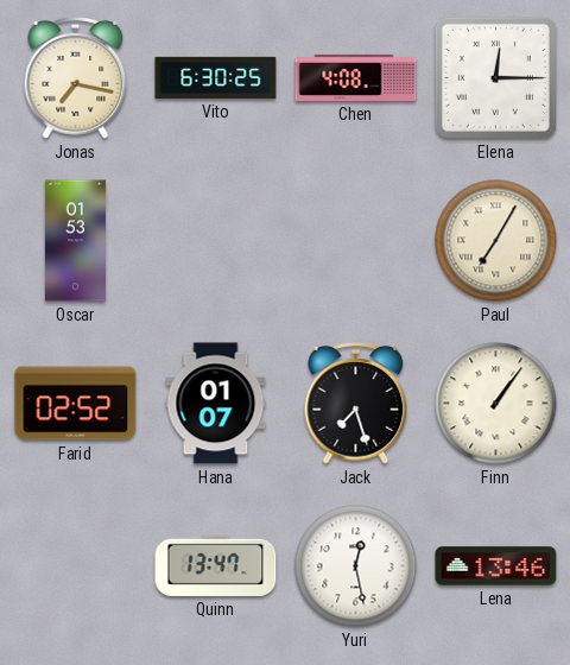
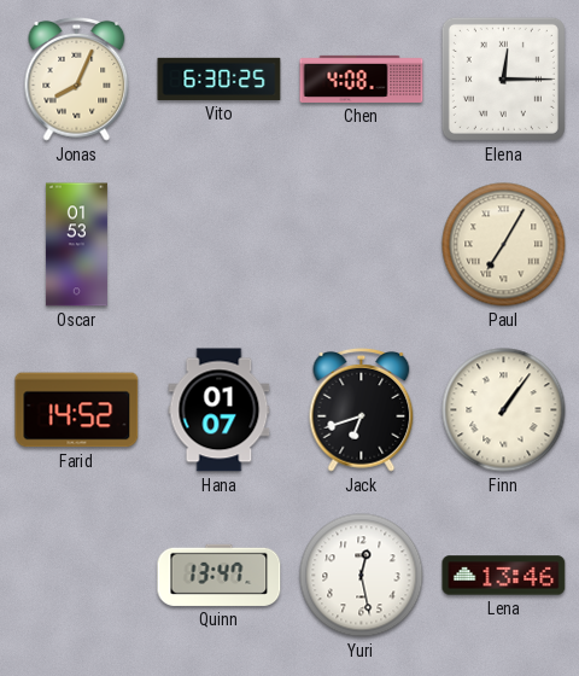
Jonas: 7:17 -> 8:04
Farid: 02:52 -> 14:52
Jack: 7:27 -> 6:42
